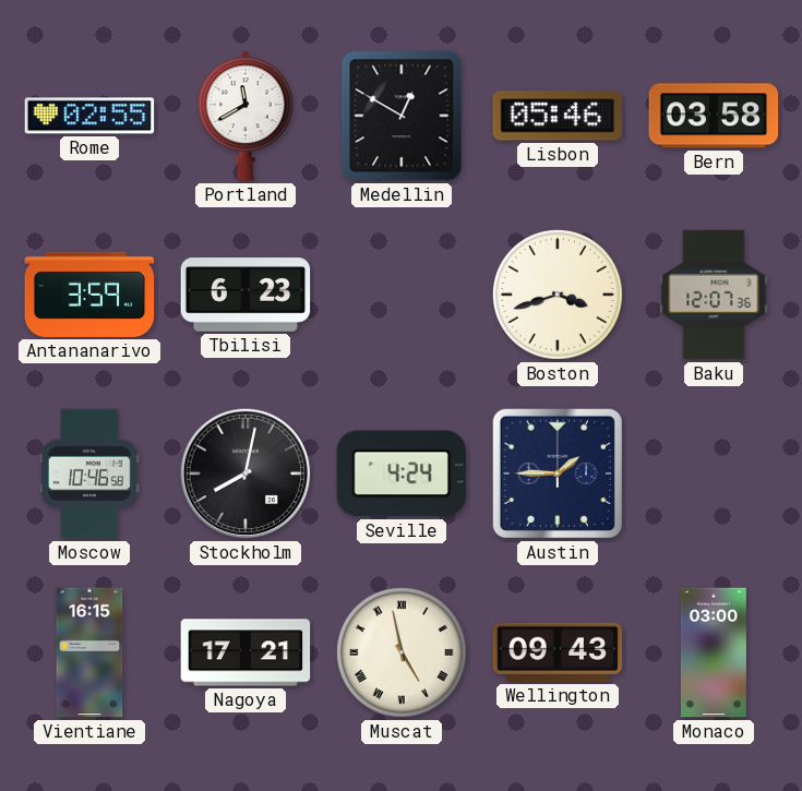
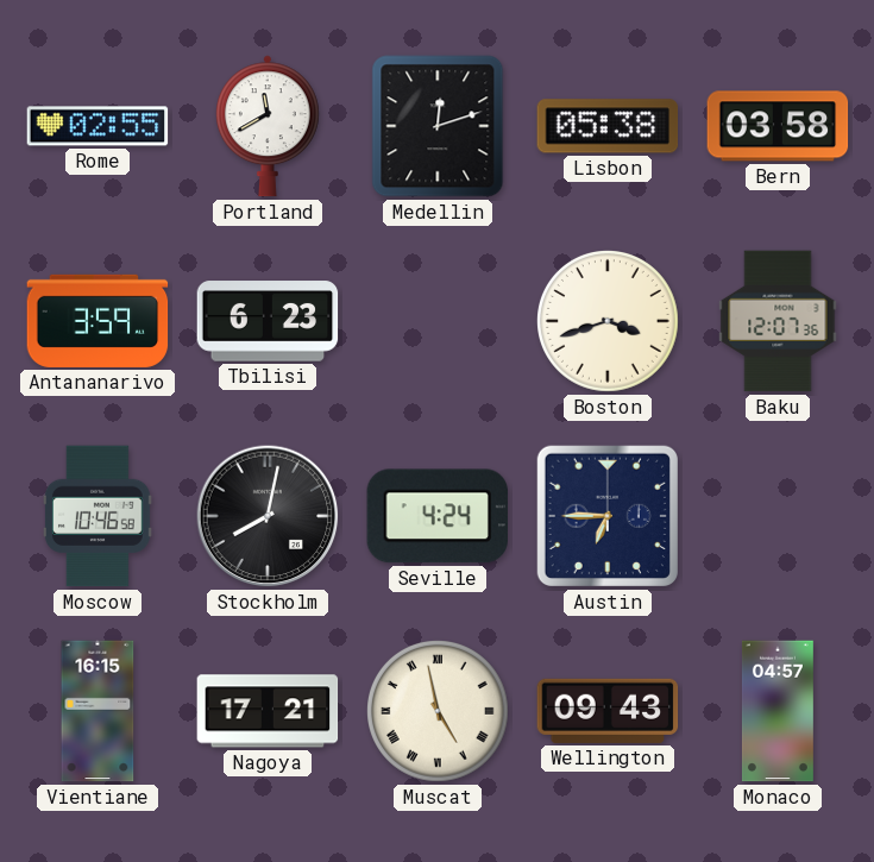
Medellin: 12:50 -> 12:12
Lisbon: 05:46 -> 05:38
Austin: 1:45 -> 6:45
Monaco: 03:00 -> 04:57
